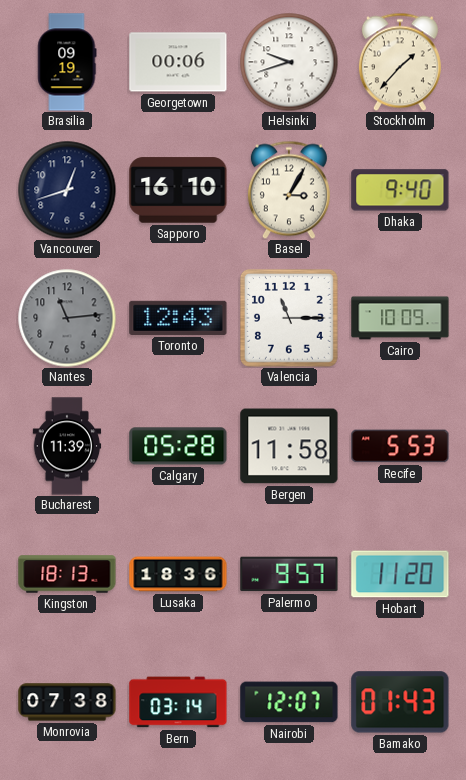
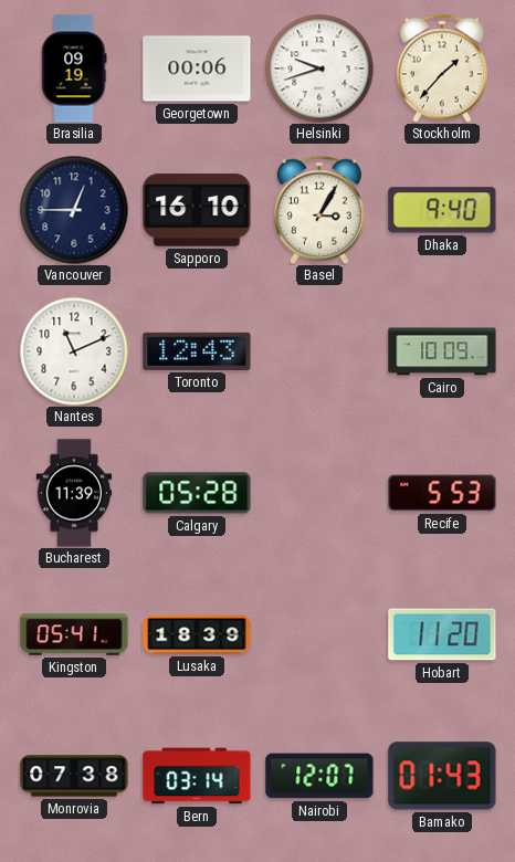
Vancouver: 12:42 -> 12:45
Nantes: 11:14 -> 11:11
Nantes dial: grey -> white
Valencia: 11:15 -> none
Bergen: 11:58 -> none
Kingston: 18:13 -> 05:41
Lusaka: 18:36 -> 18:39
Palermo: 9:57 -> none
